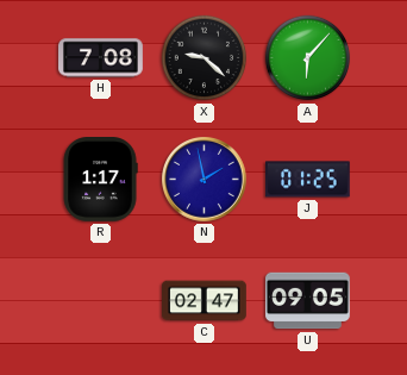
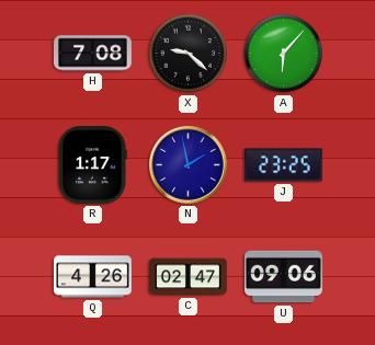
J: 01:25 -> 23:25
Q: none -> 4:26
U: 09:05 -> 09:06
